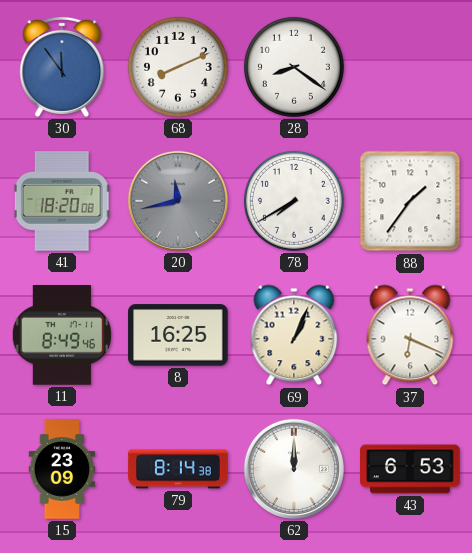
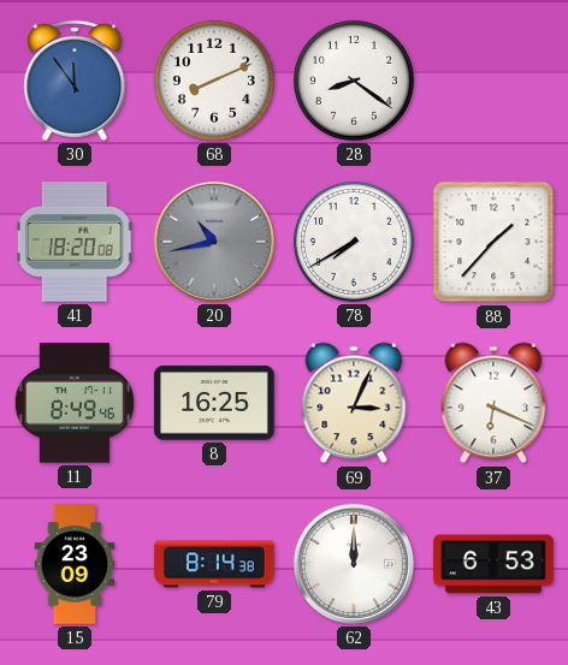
20: 11:43 -> 10:43
88: 1:36 -> 1:37
69: 1:04 -> 3:04
